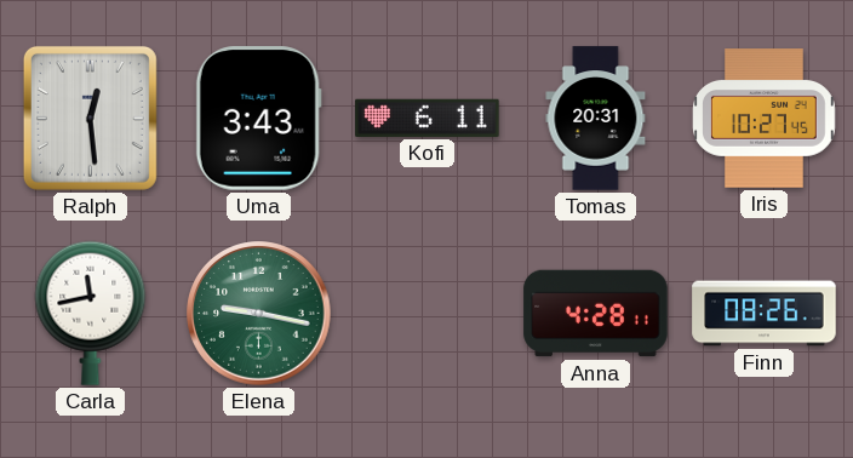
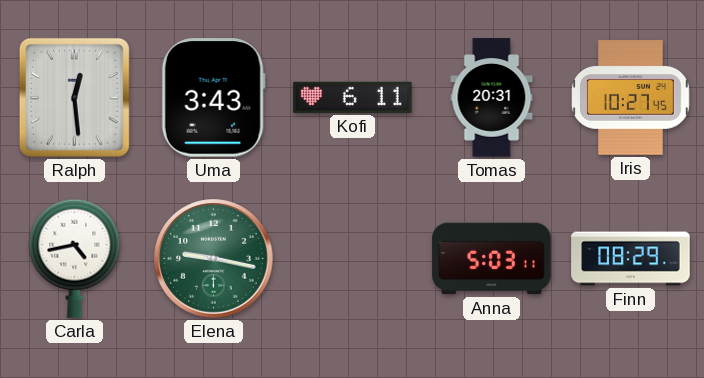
Carla: 11:43 -> 4:43
Anna: 4:28 -> 5:03
Finn: 08:26 -> 08:29
